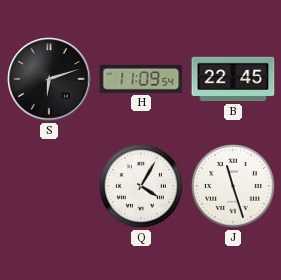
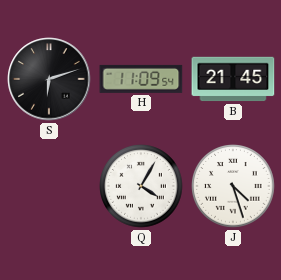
B: 22:45 -> 21:45
J: 11:27 -> 4:27
